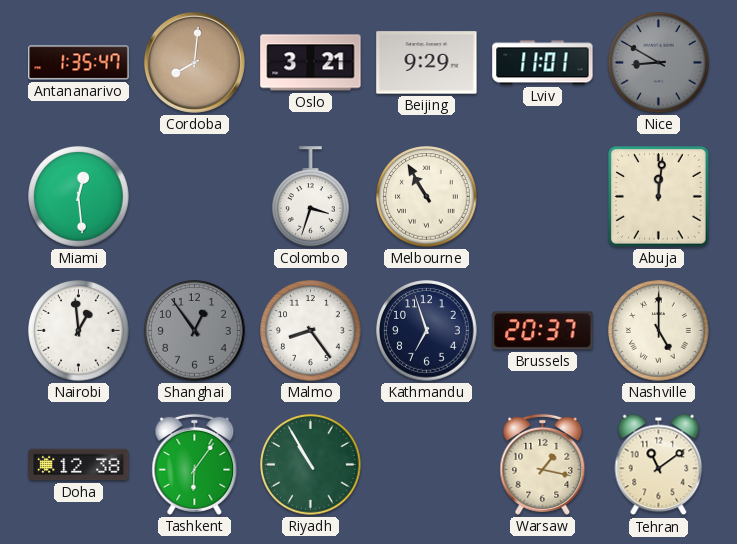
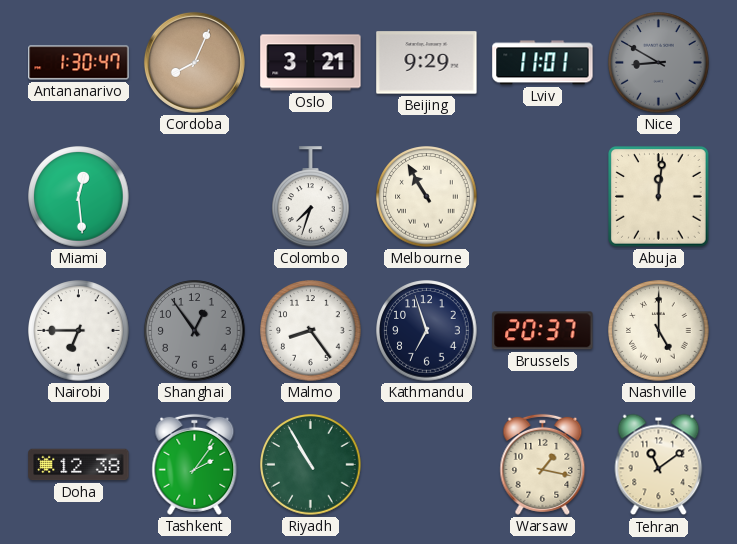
Antananarivo: 1:35 -> 1:30
Cordoba: 8:01 -> 8:04
Colombo: 3:33 -> 7:33
Nairobi: 12:59 -> 6:45
Tashkent: 6:06 -> 2:06
